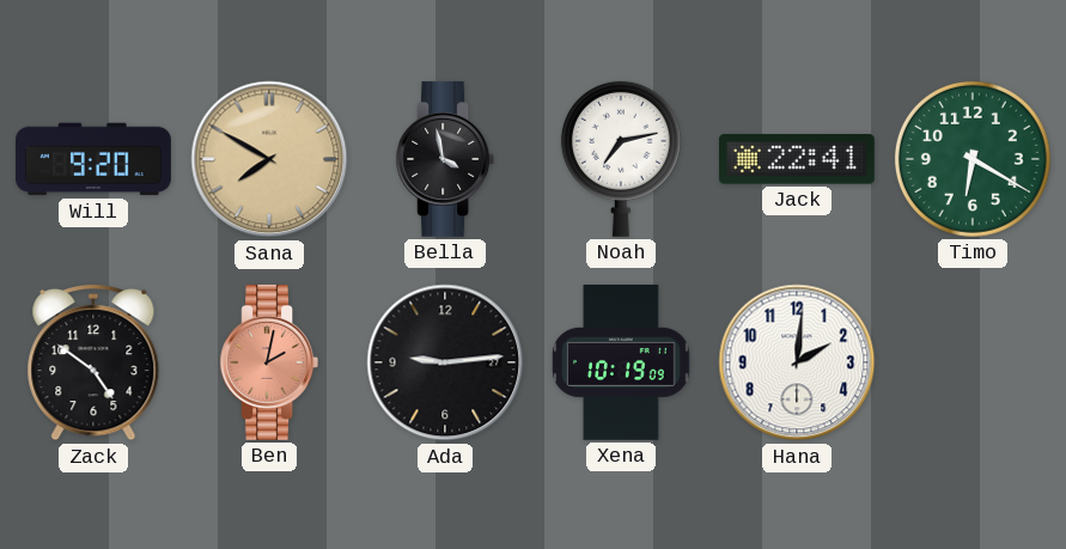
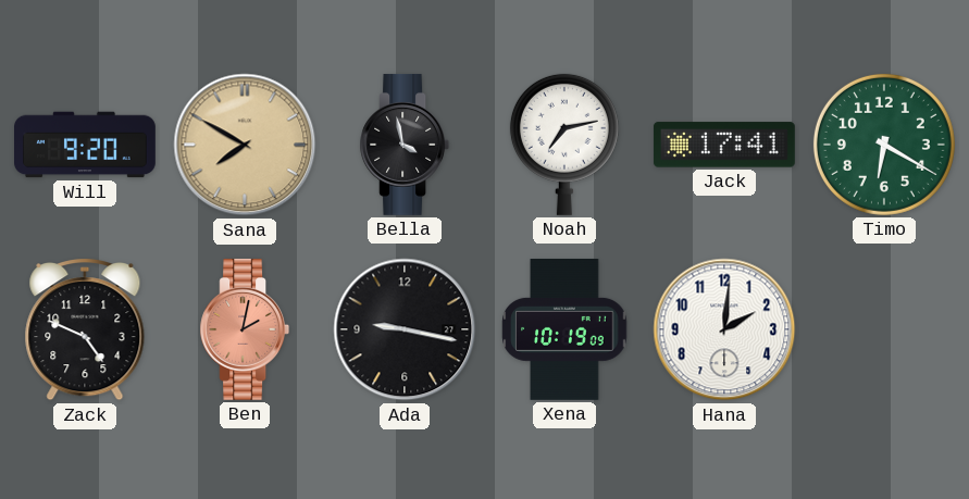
Jack: 22:41 -> 17:41
Zack: 4:51 -> 4:49
Ada: 9:14 -> 9:17
